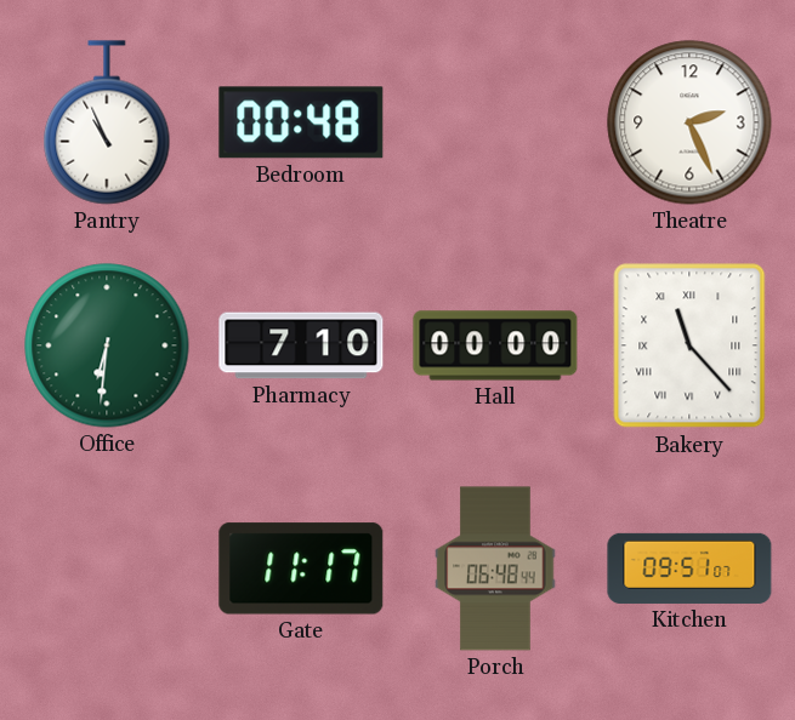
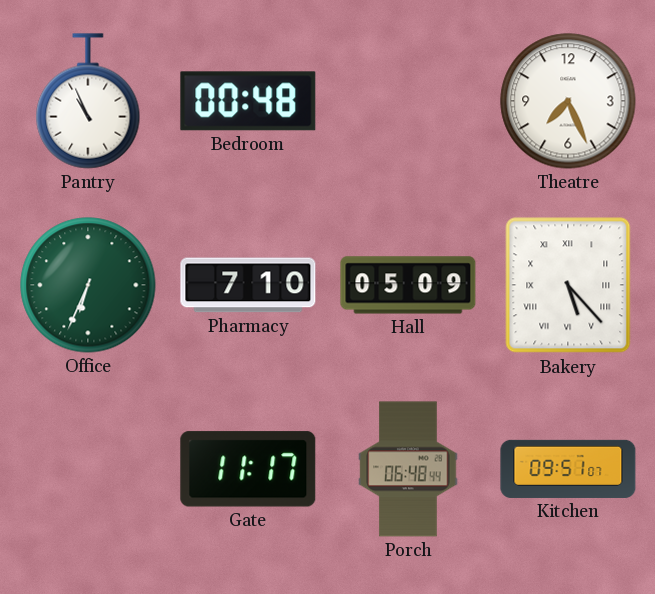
Theatre: 2:26 -> 7:26
Office: 6:31 -> 6:34
Hall: 00:00 -> 05:09
Bakery: 11:23 -> 5:23
